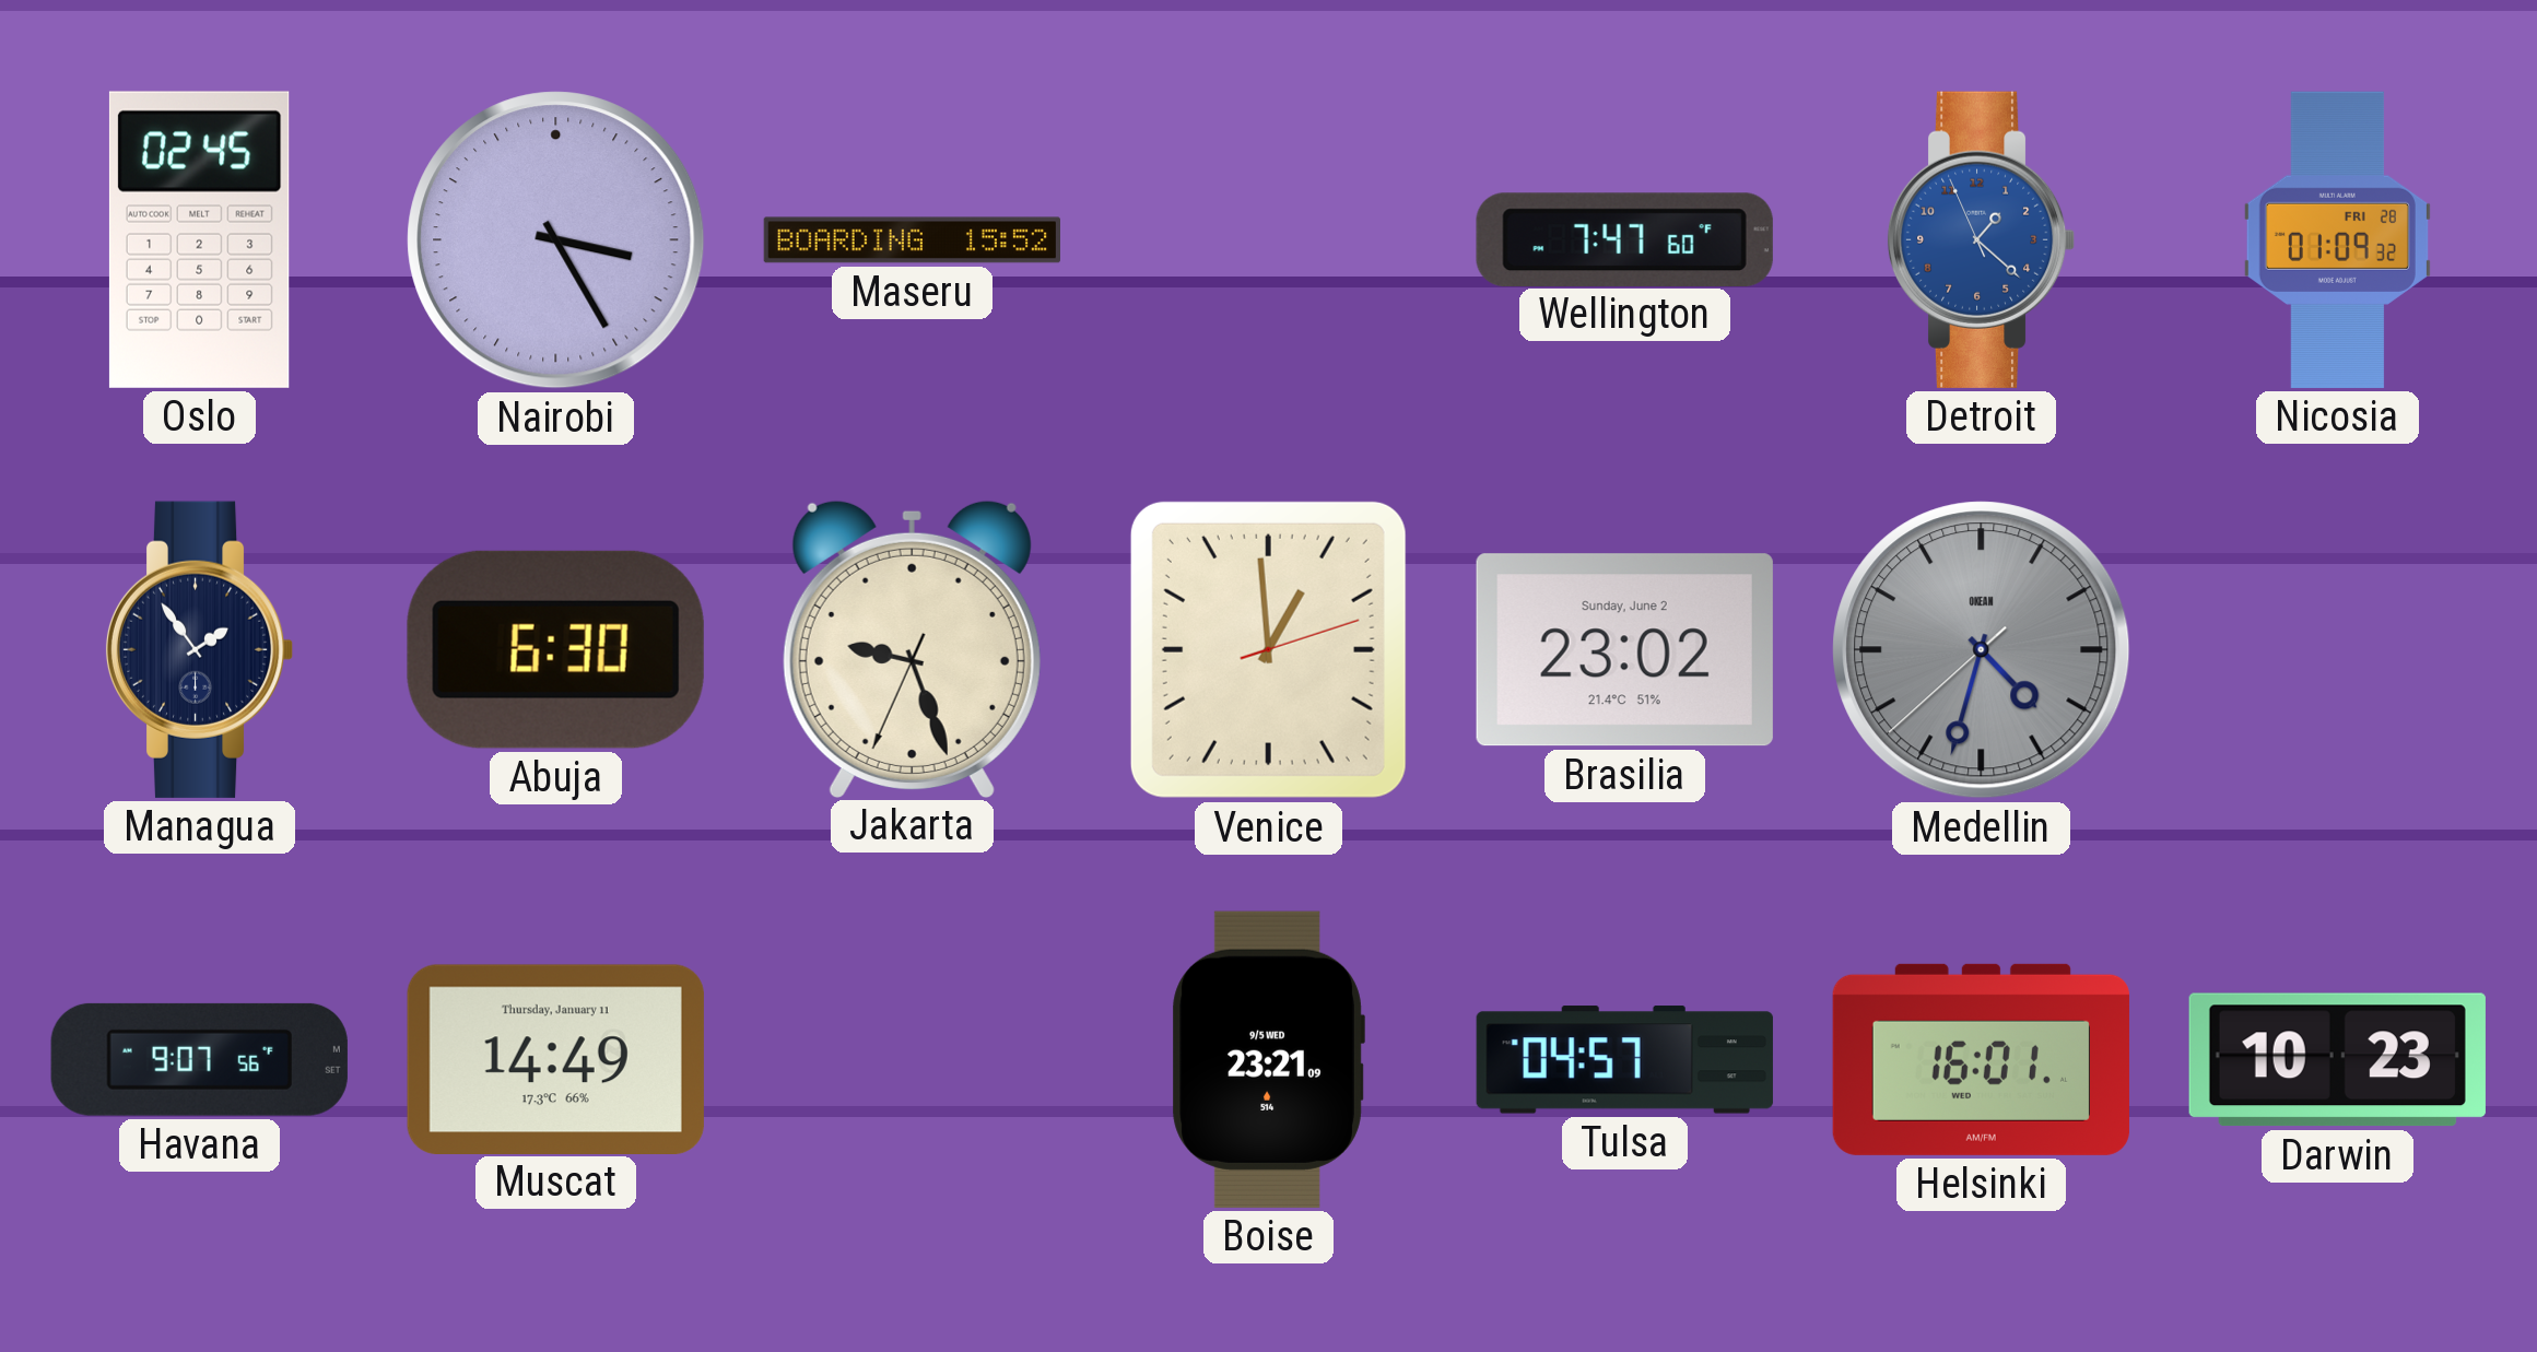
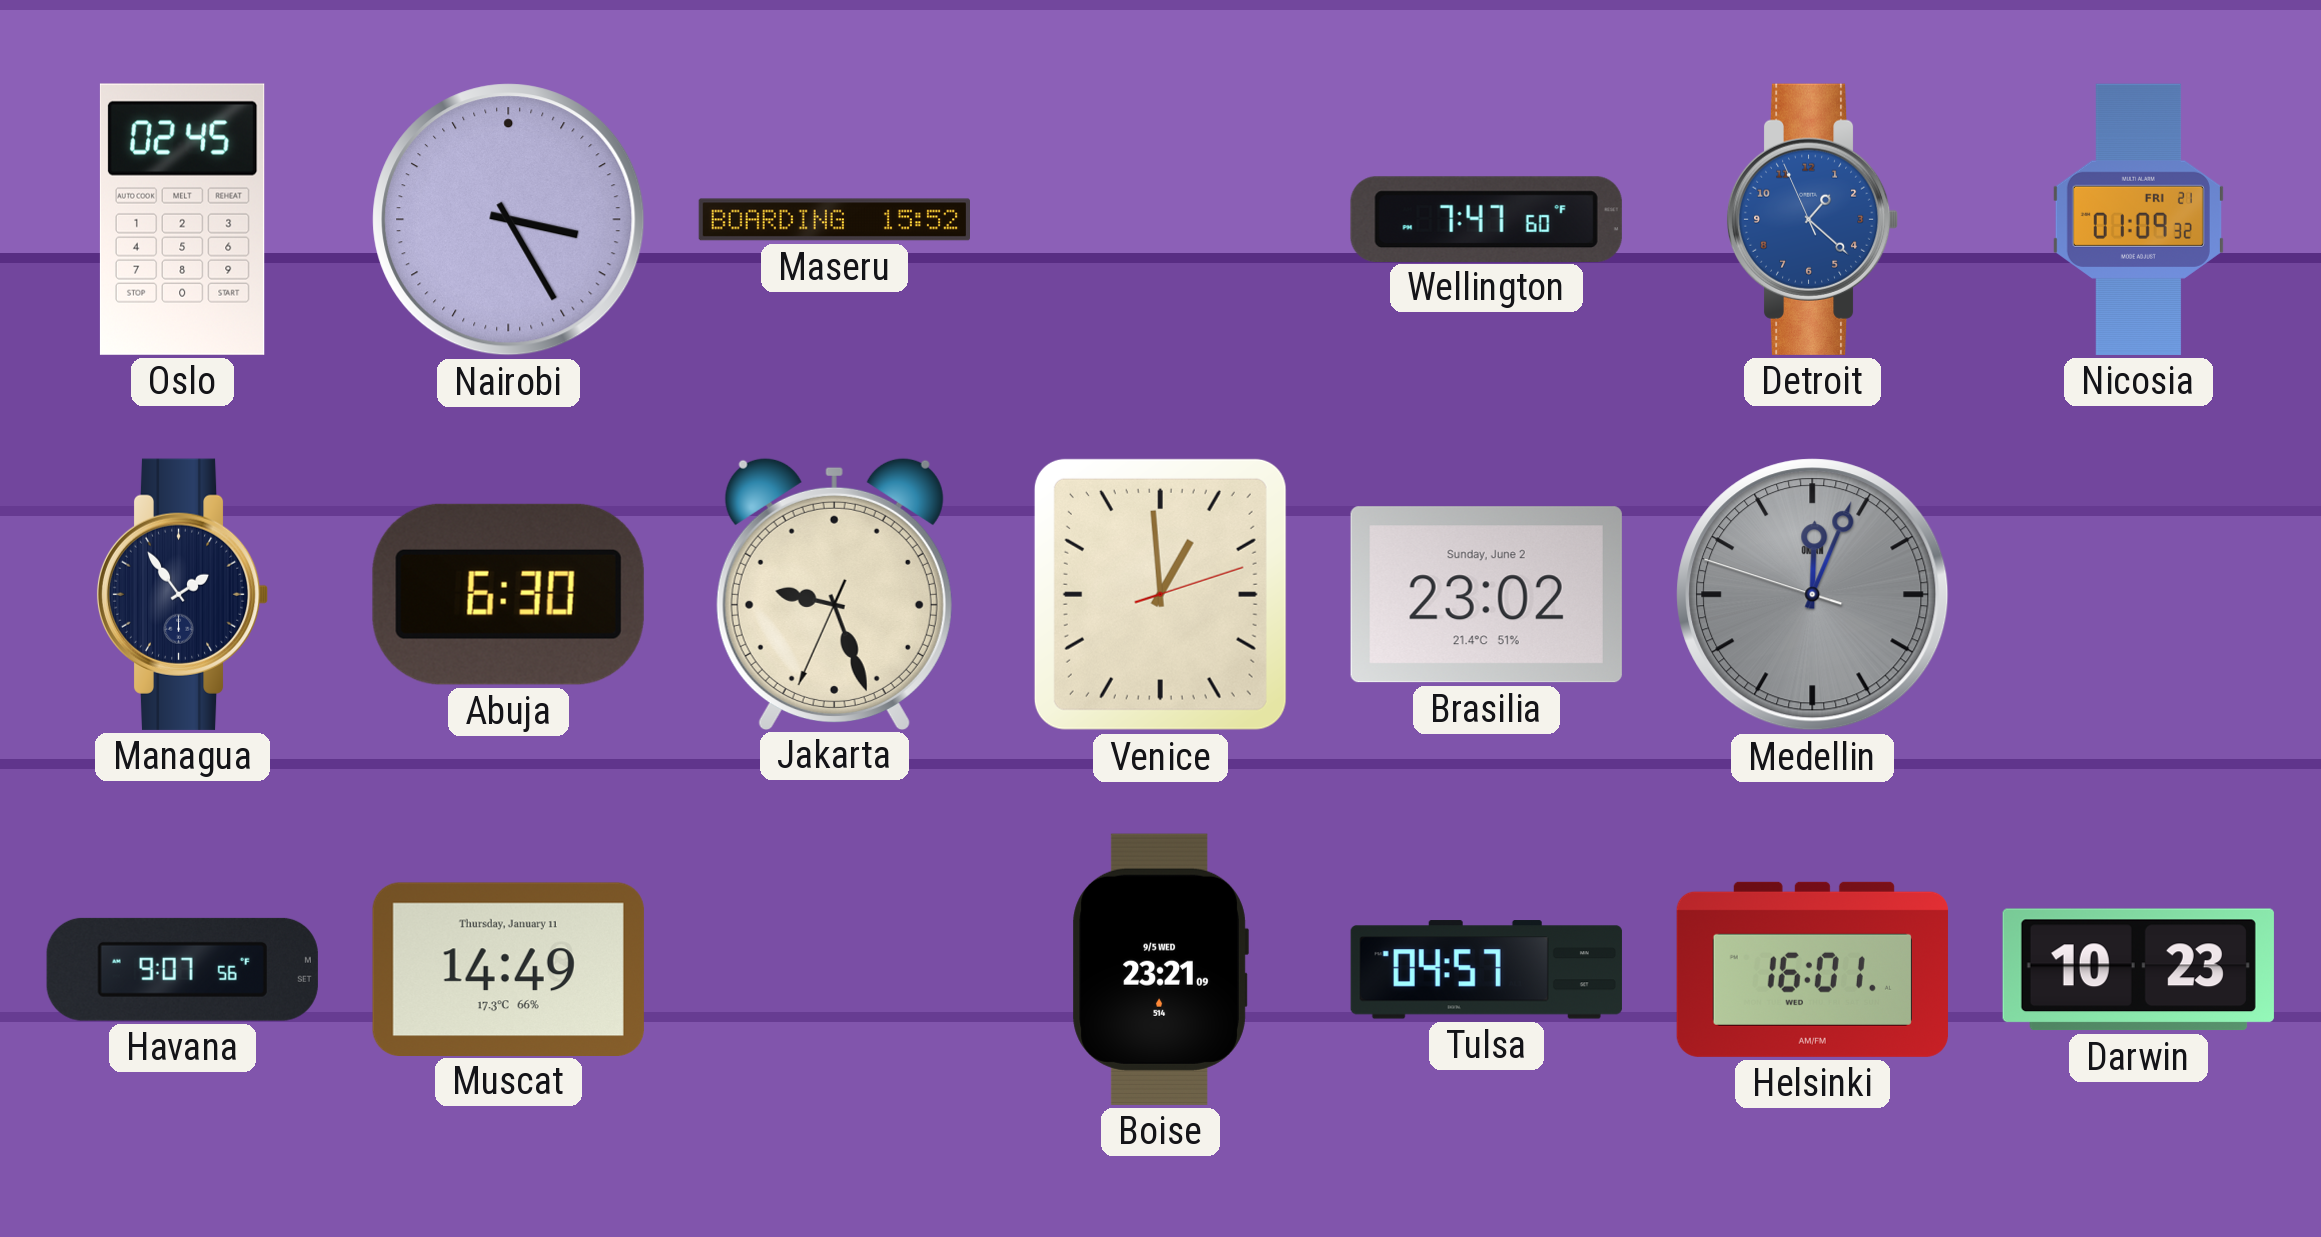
Nicosia date: FRI 28 -> FRI 21
Medellin: 4:32 -> 12:03
